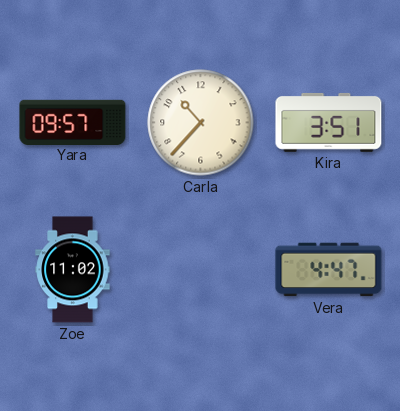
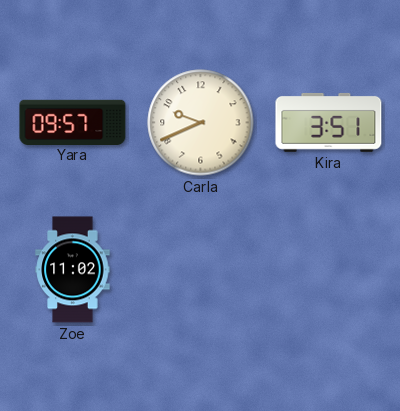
Carla: 10:37 -> 9:41
Vera: 4:47 -> none
